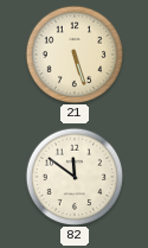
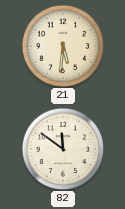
21: 5:27 -> 5:31
